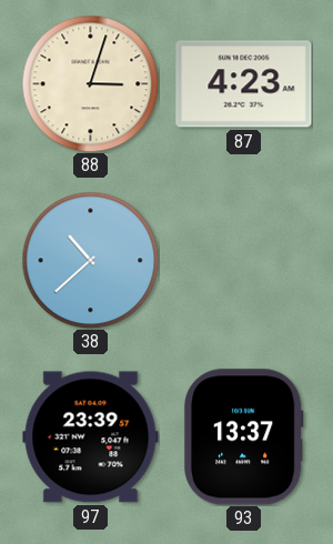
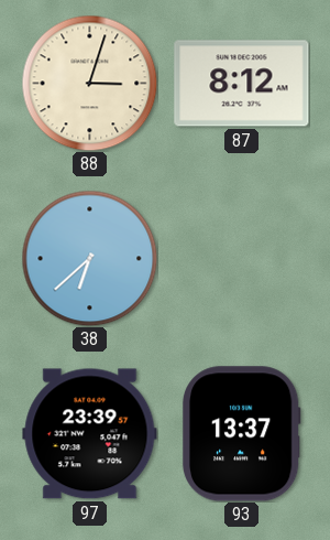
87: 4:23 -> 8:12
38: 10:38 -> 6:38
